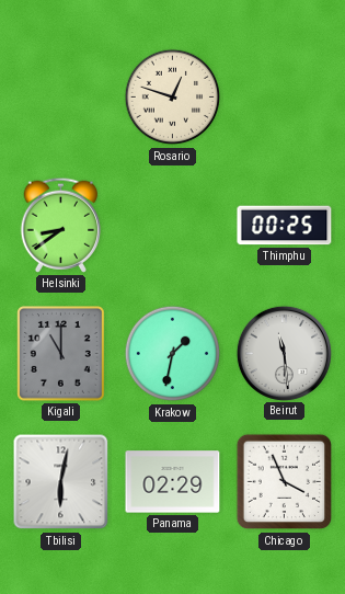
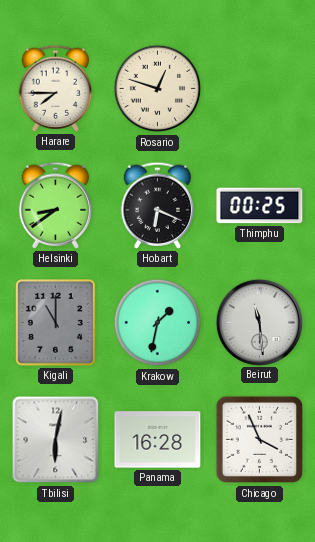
Harare: none -> 7:45
Hobart: none -> 6:19
Panama: 02:29 -> 16:28
